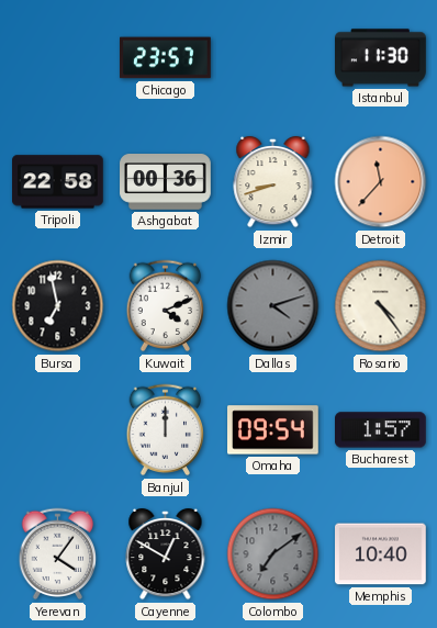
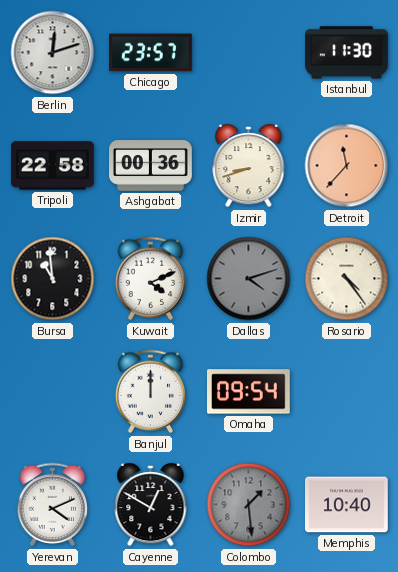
Berlin: none -> 12:12
Bursa: 6:58 -> 10:59
Bucharest: 1:57 -> none
Yerevan: 4:06 -> 4:11
Colombo: 7:09 -> 1:29
